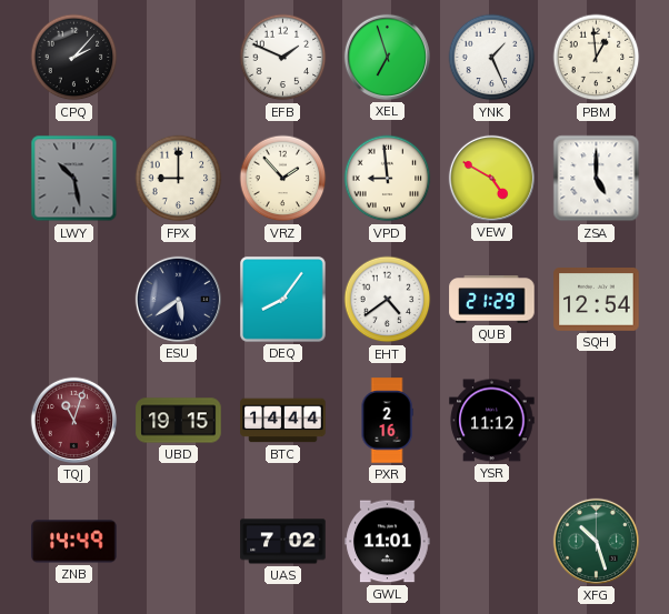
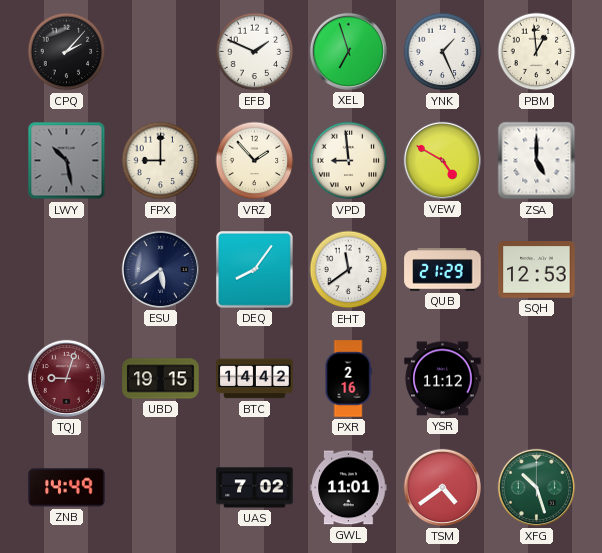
EHT: 4:39 -> 11:39
SQH: 12:54 -> 12:53
TQJ: 11:03 -> 9:03
BTC: 14:44 -> 14:42
TSM: none -> 4:39
